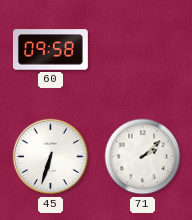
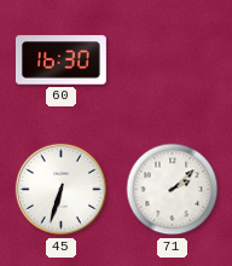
60: 09:58 -> 16:30
